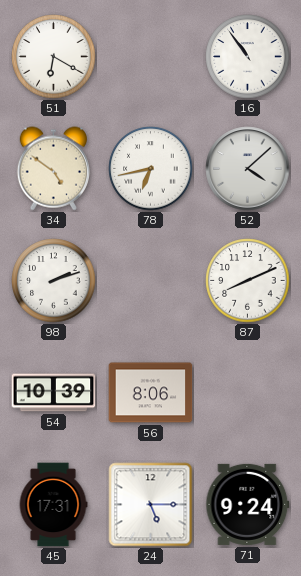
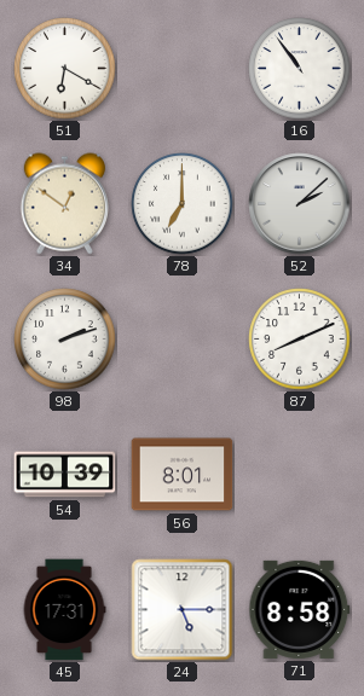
34: 4:51 -> 12:51
78: 6:43 -> 7:00
52: 4:08 -> 2:08
56: 8:06 -> 8:01
71: 9:24 -> 8:58
